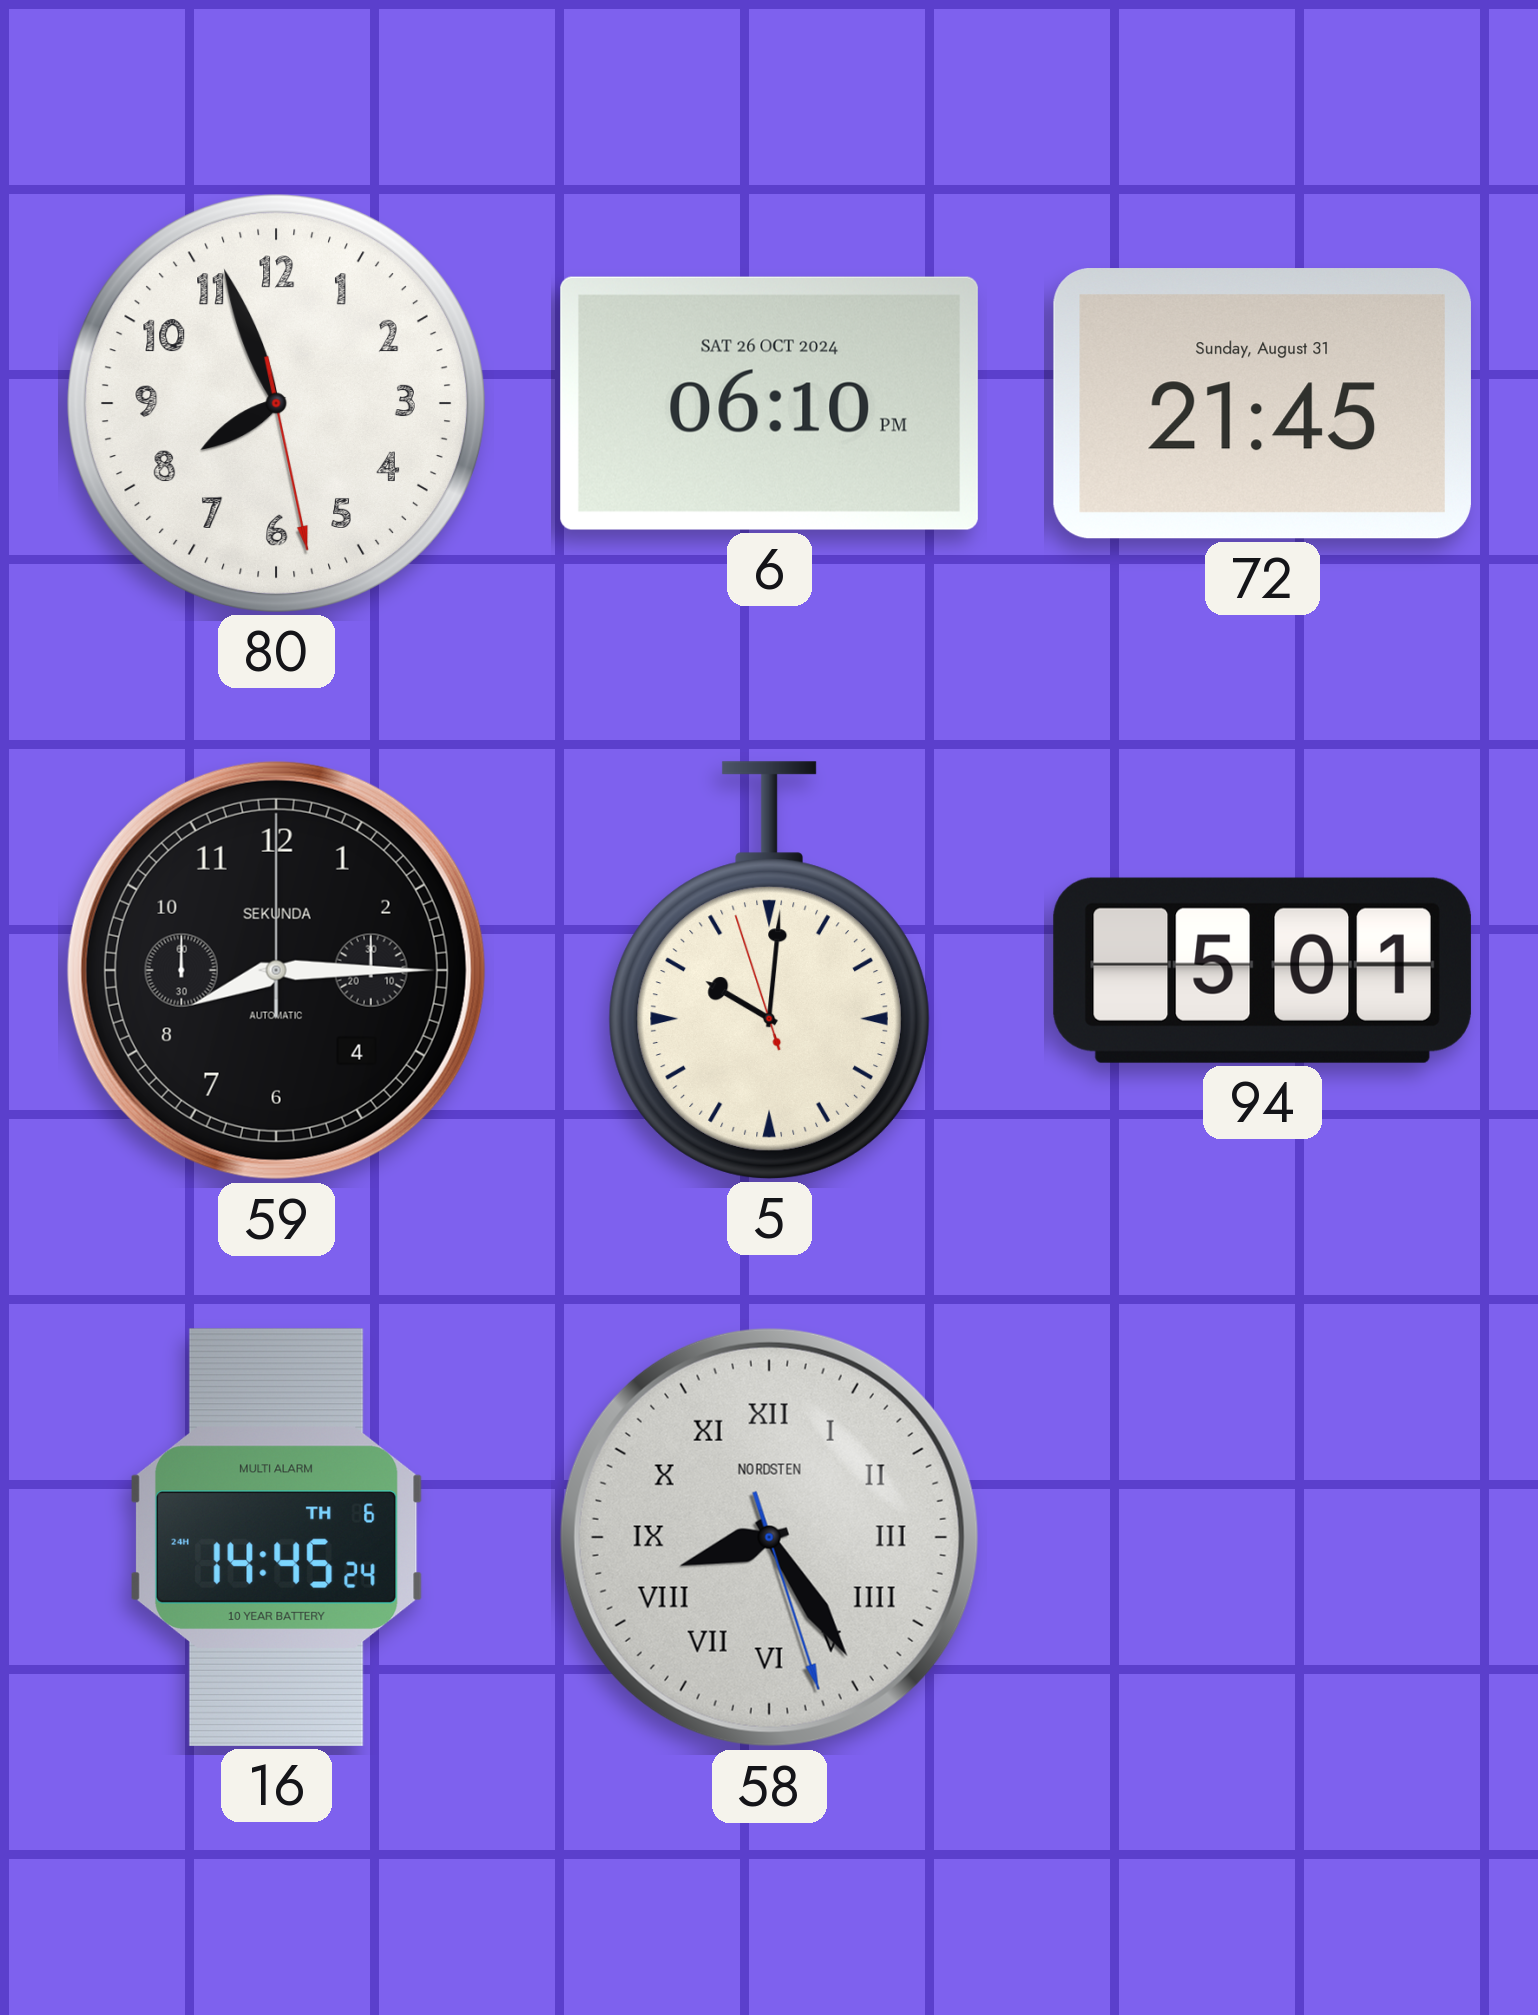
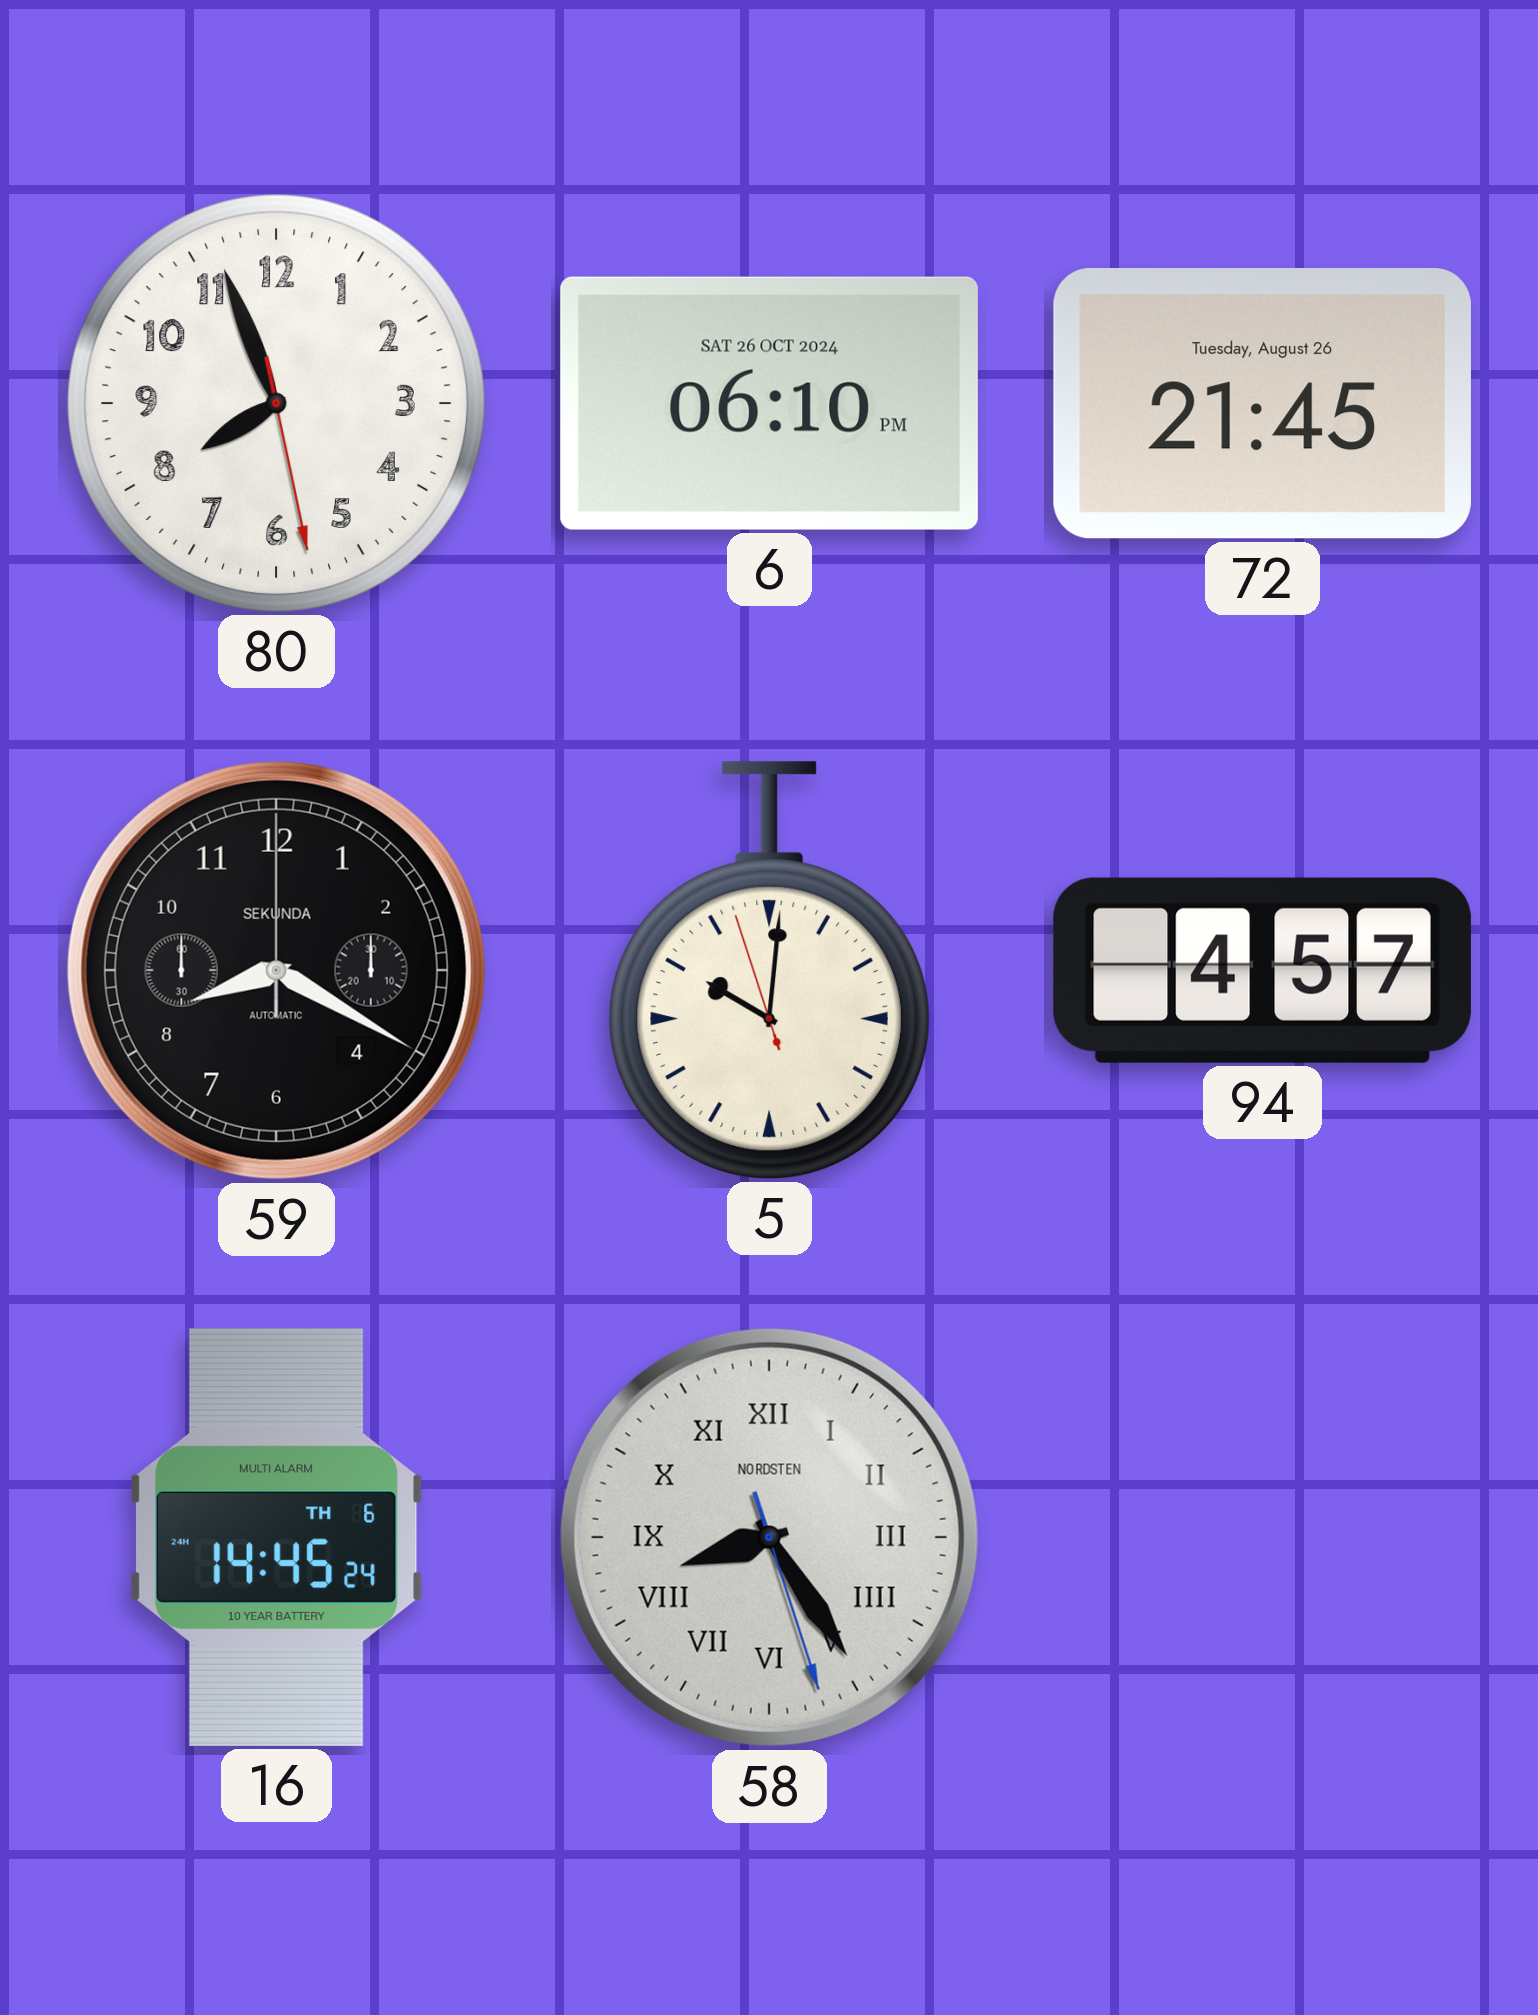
72 date: Sunday, August 31 -> Tuesday, August 26
59: 8:15 -> 8:20
94: 5:01 -> 4:57
